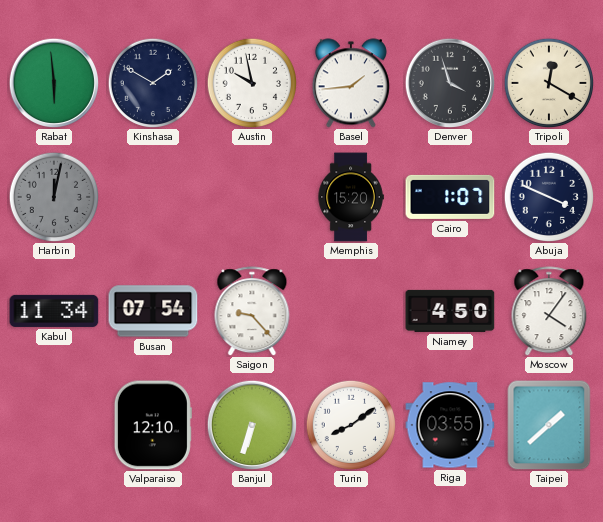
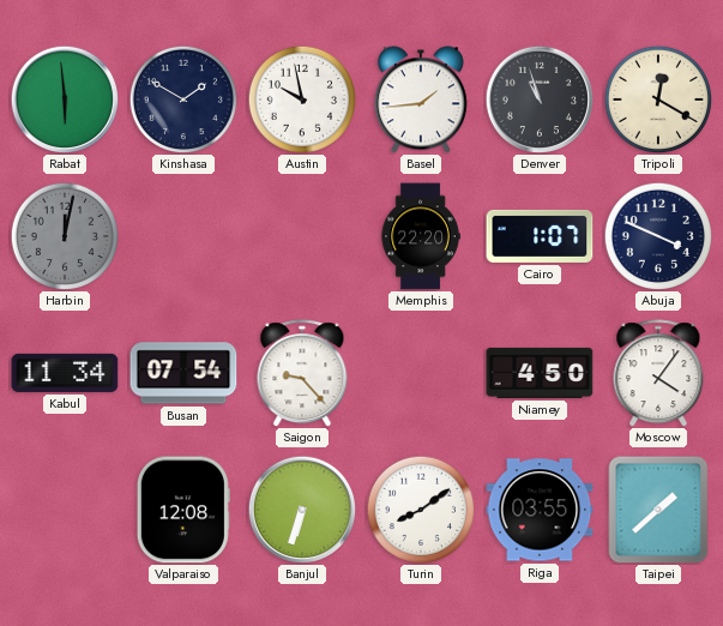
Denver: 3:57 -> 10:57
Memphis: 15:20 -> 22:20
Valparaiso: 12:10 -> 12:08
